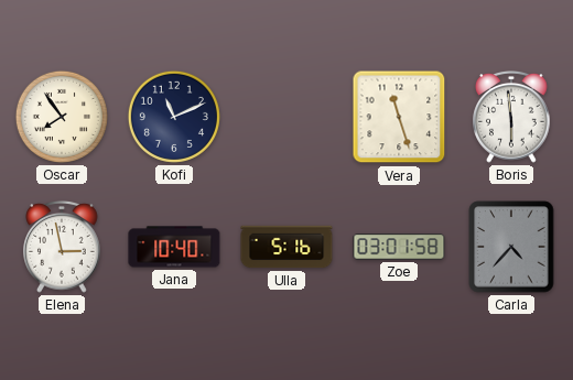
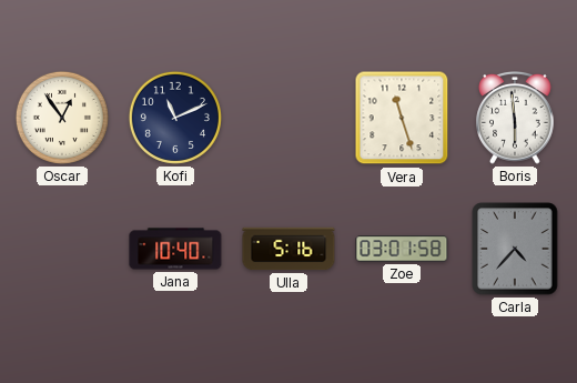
Oscar: 7:54 -> 12:54
Elena: 2:58 -> none
